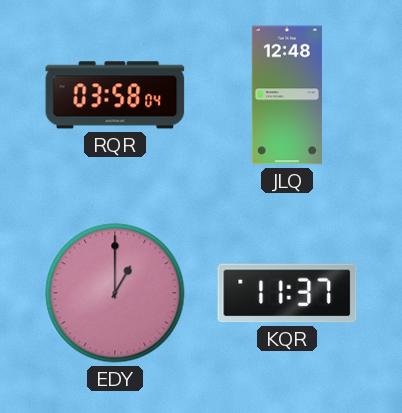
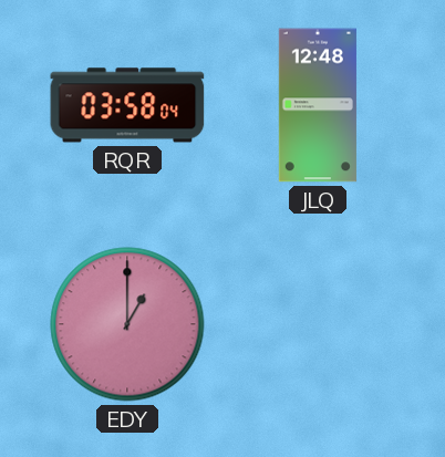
KQR: 11:37 -> none
